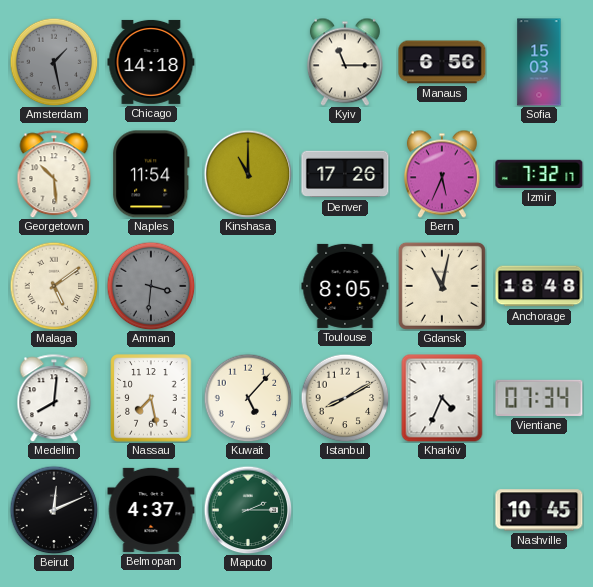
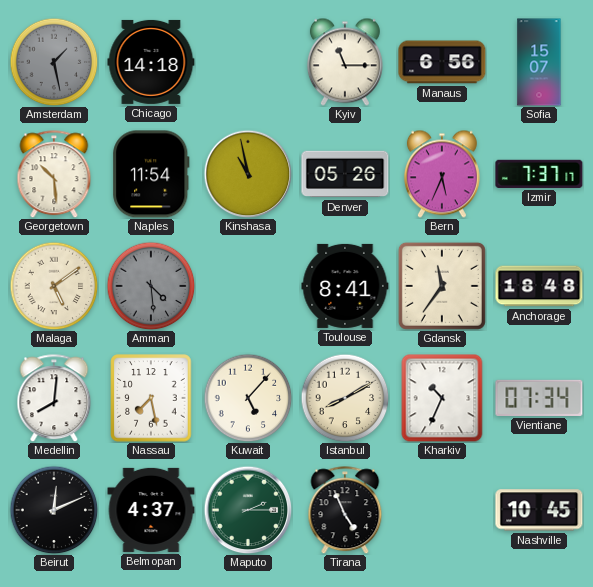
Sofia: 15:03 -> 15:07
Kinshasa: 11:00 -> 10:58
Denver: 17:26 -> 05:26
Izmir: 7:32 -> 7:37
Amman: 3:31 -> 4:29
Toulouse: 8:05 -> 8:41
Gdansk: 11:02 -> 11:36
Kharkiv: 4:34 -> 10:34
Tirana: none -> 4:56
